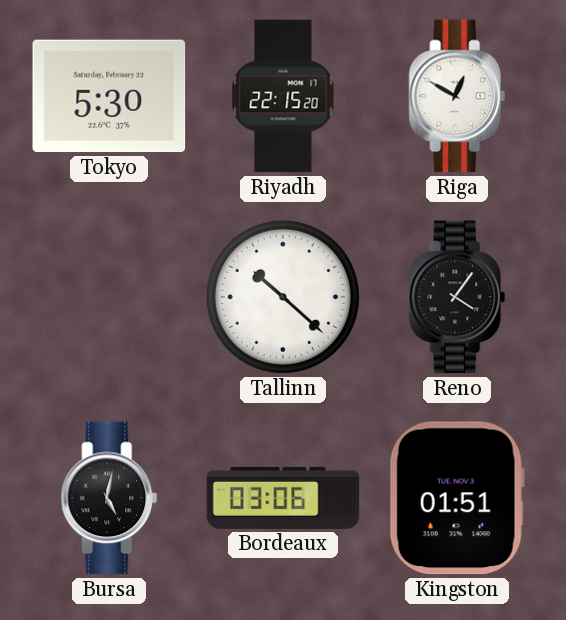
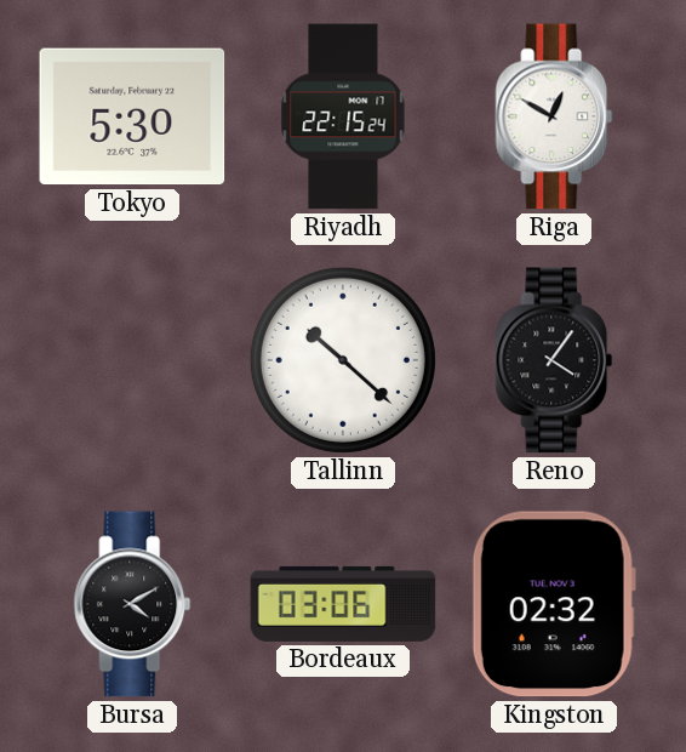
Riyadh: 22:15:20 -> 22:15:24
Bursa: 5:02 -> 4:10
Kingston: 01:51 -> 02:32
